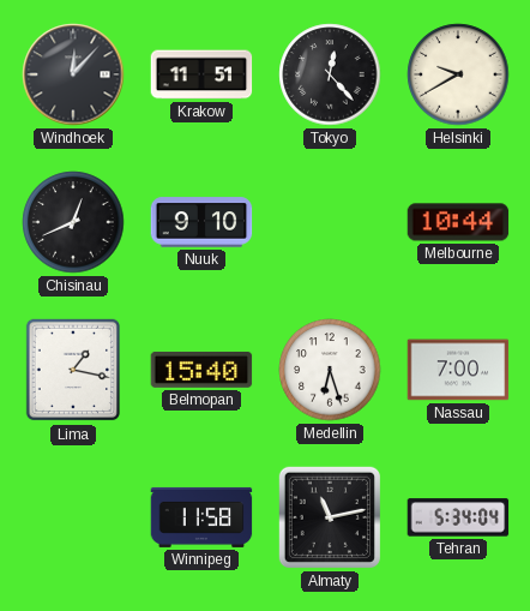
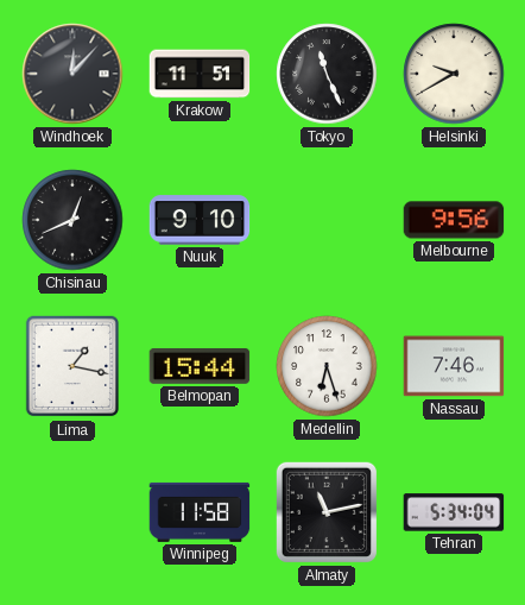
Tokyo: 12:23 -> 11:26
Melbourne: 10:44 -> 9:56
Belmopan: 15:40 -> 15:44
Nassau: 7:00 -> 7:46
